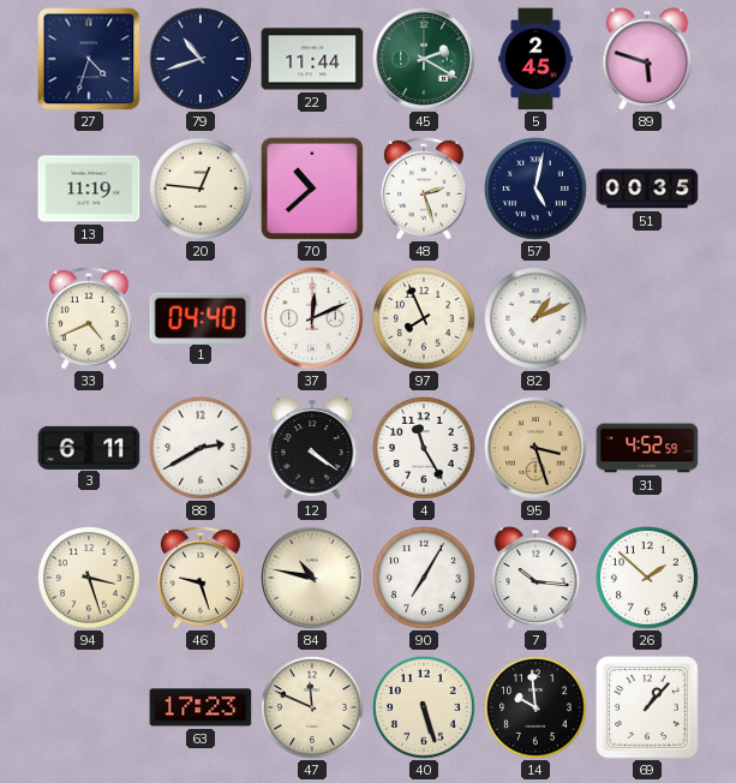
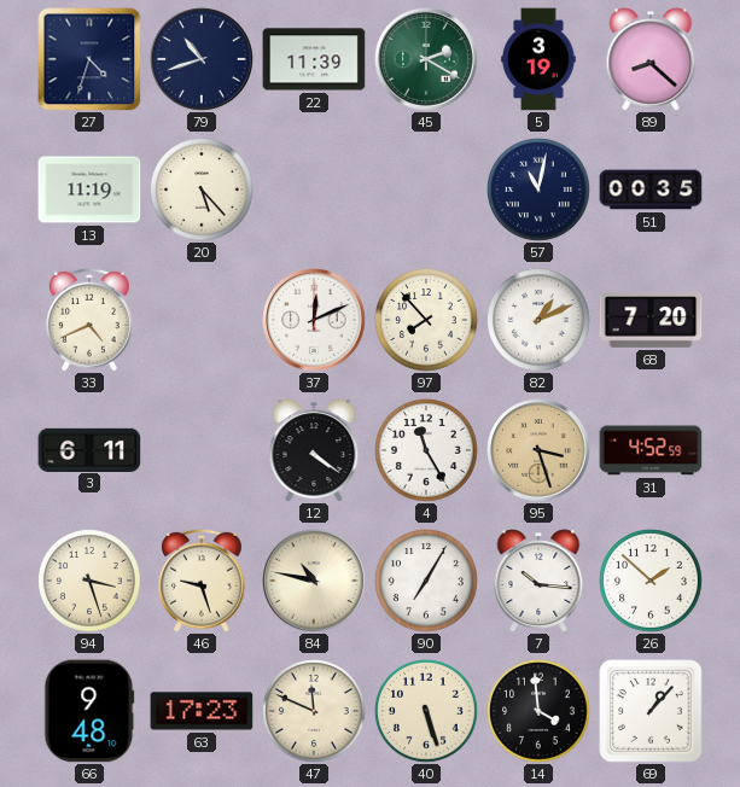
22: 11:44 -> 11:39
5: 2:45 -> 3:19
89: 5:48 -> 8:22
20: 12:46 -> 5:23
70: 10:38 -> none
48: 2:27 -> none
57: 5:02 -> 11:02
1: 04:40 -> none
97: 7:56 -> 7:53
68: none -> 7:20
88: 2:40 -> none
66: none -> 9:48
14: 9:59 -> 3:59
